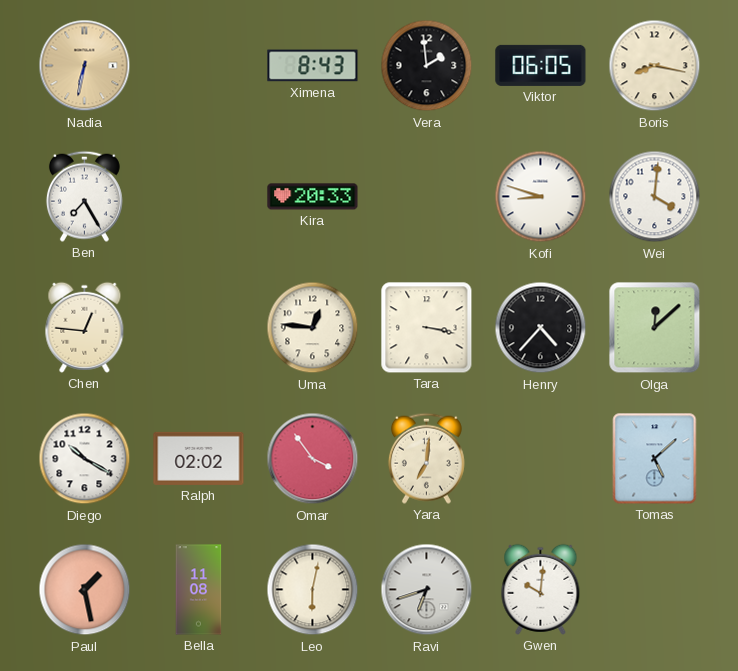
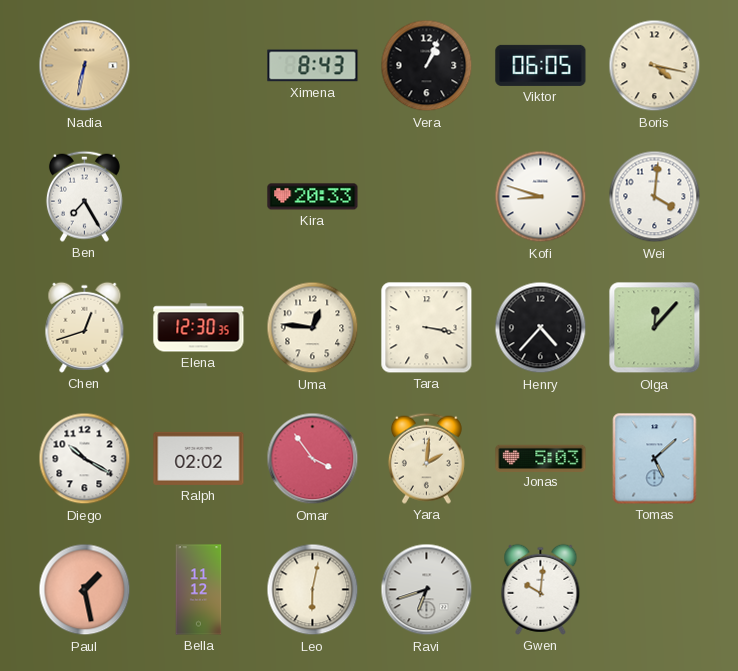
Vera: 1:59 -> 1:04
Boris: 8:17 -> 4:17
Chen: 12:46 -> 12:42
Elena: none -> 12:30
Olga: 12:08 -> 12:07
Yara: 7:01 -> 2:01
Jonas: none -> 5:03
Bella: 11:08 -> 11:12
